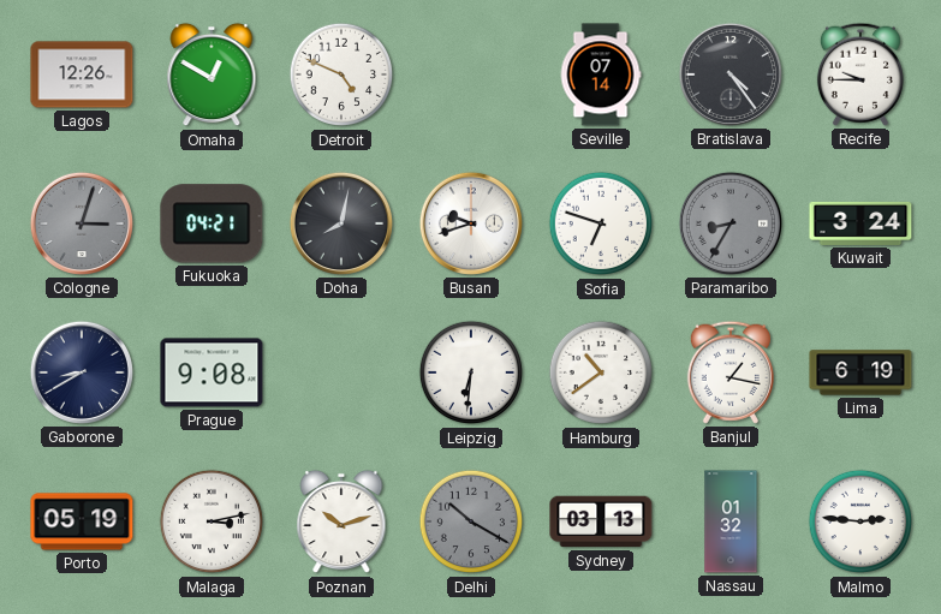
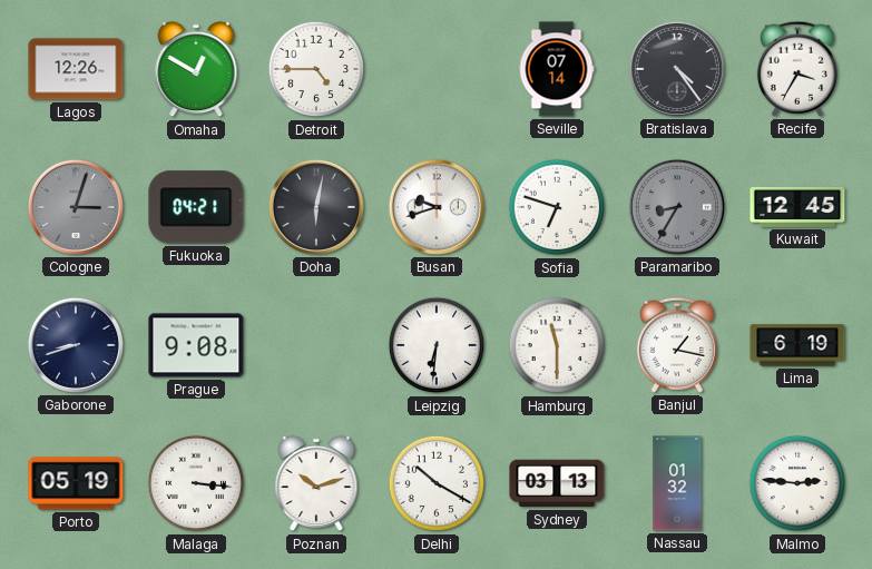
Detroit: 4:49 -> 4:45
Recife: 9:45 -> 3:35
Doha: 8:02 -> 6:02
Kuwait: 3:24 -> 12:45
Gaborone: 8:40 -> 8:42
Hamburg: 10:39 -> 11:30
Malaga: 3:13 -> 3:16
Delhi dial: grey -> white
